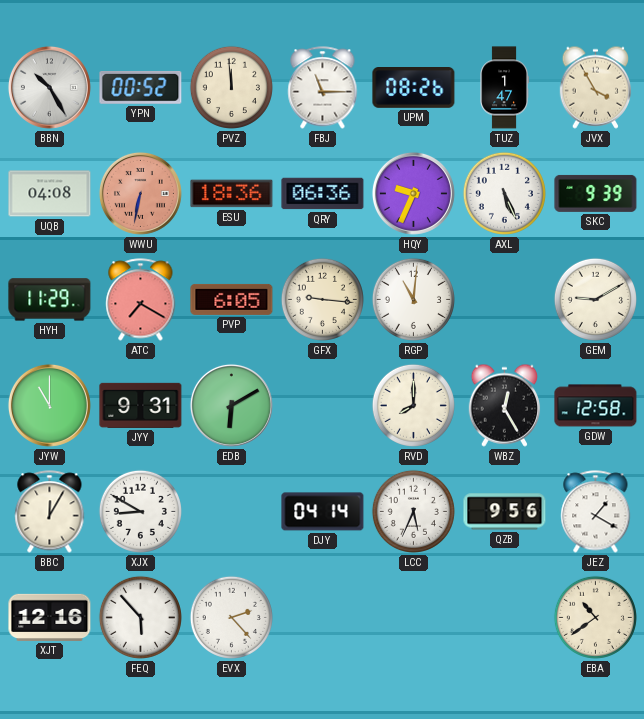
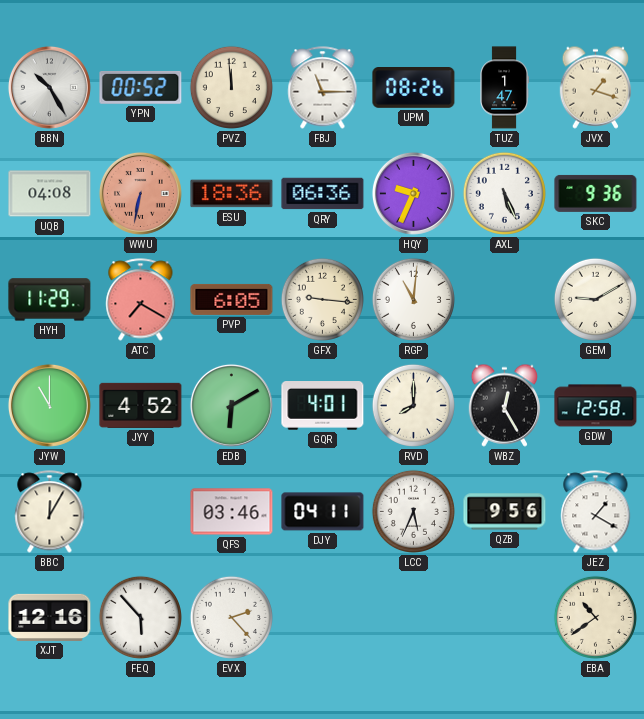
JVX: 3:55 -> 1:18
SKC: 9:39 -> 9:36
JYY: 9:31 -> 4:52
GQR: none -> 4:01
XJX: 8:50 -> none
QFS: none -> 03:46
DJY: 04:14 -> 04:11
